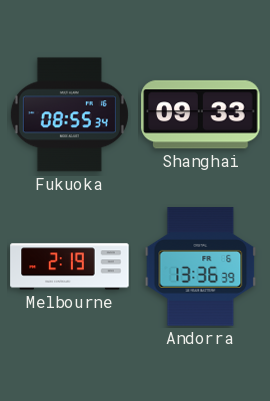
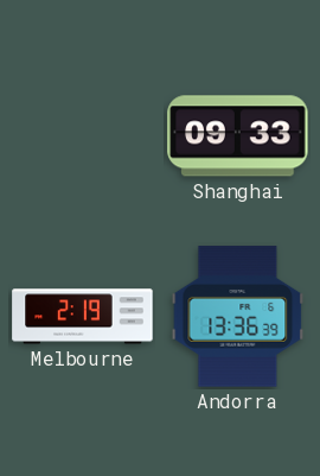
Fukuoka: 08:55 -> none
